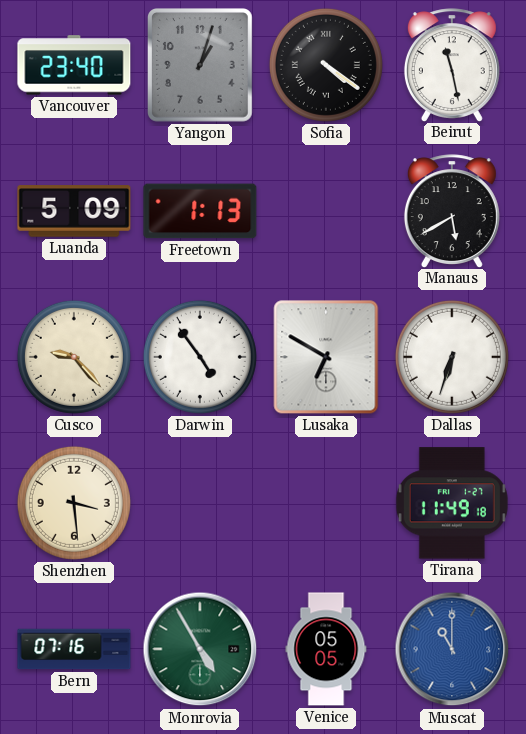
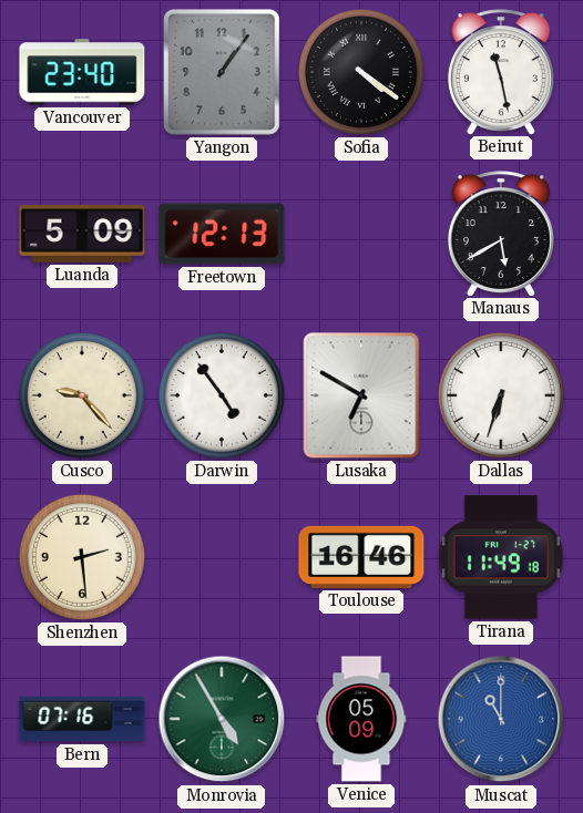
Yangon: 1:03 -> 1:06
Freetown: 1:13 -> 12:13
Shenzhen: 3:29 -> 2:29
Toulouse: none -> 16:46
Venice: 05:05 -> 05:09
